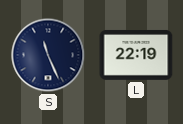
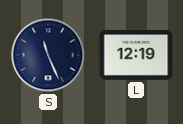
L: 22:19 -> 12:19
